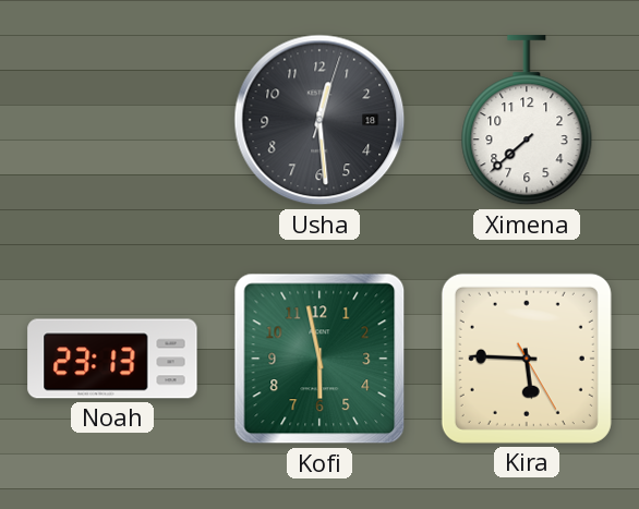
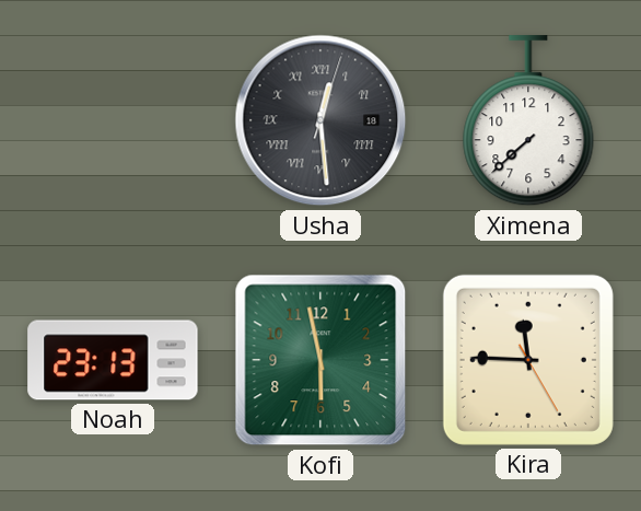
Usha numerals: Arabic -> Roman
Kira: 5:45 -> 11:45
